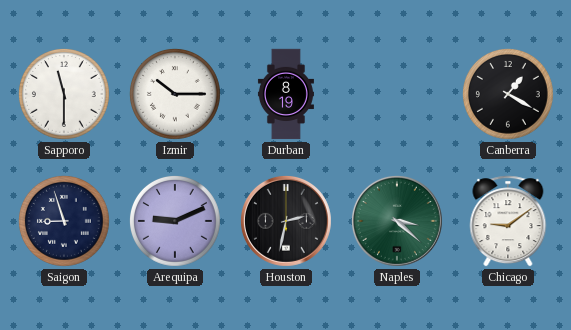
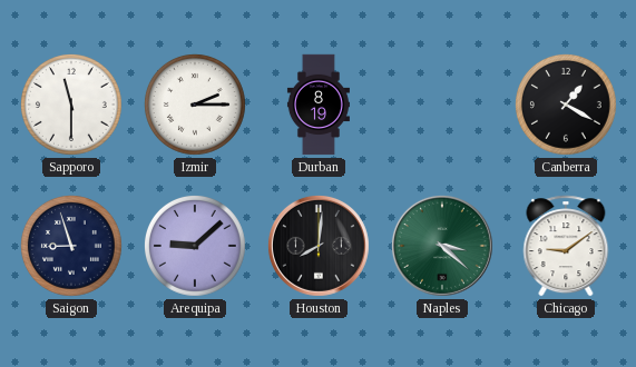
Izmir: 10:15 -> 2:15
Arequipa: 9:11 -> 9:08
Houston: 2:32 -> 8:01
